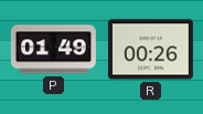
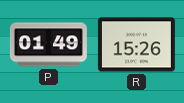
R: 00:26 -> 15:26
